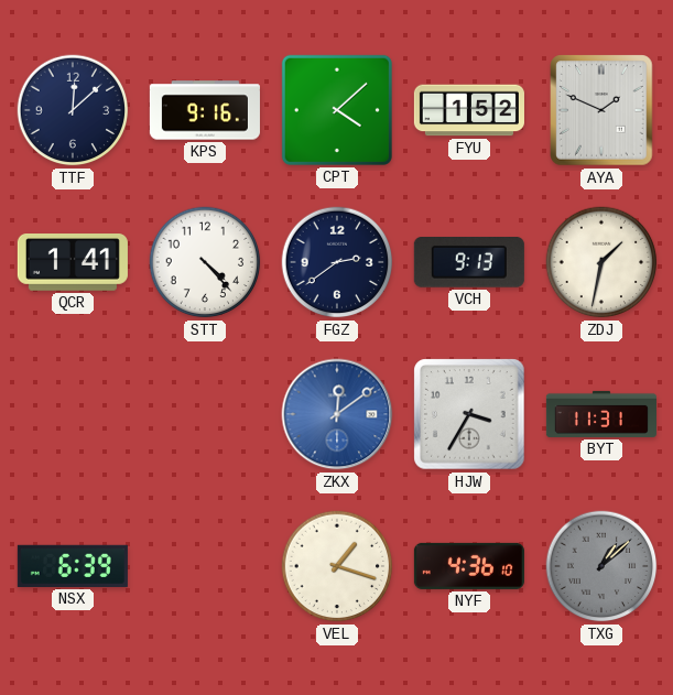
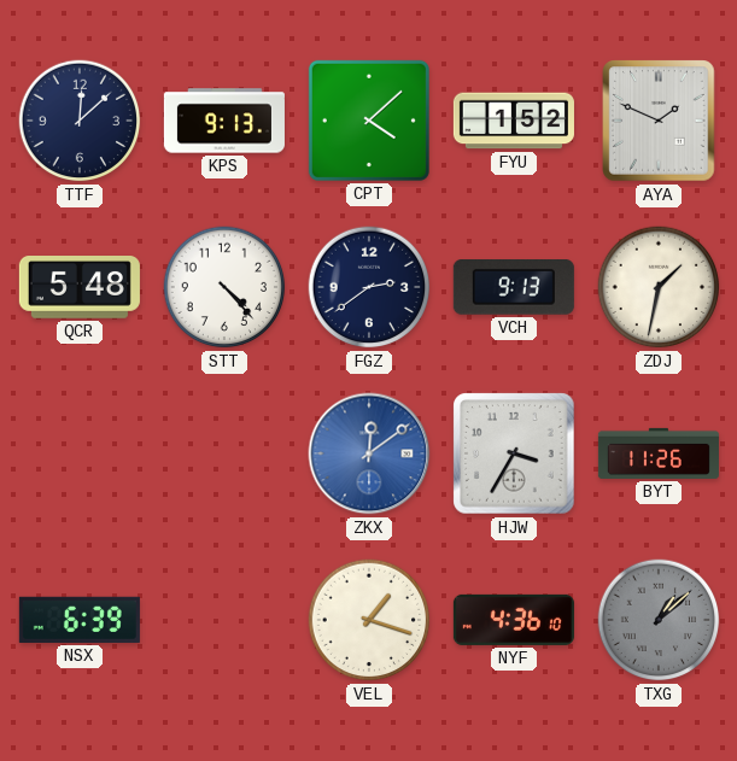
KPS: 9:16 -> 9:13
QCR: 1:41 -> 5:48
BYT: 11:31 -> 11:26
